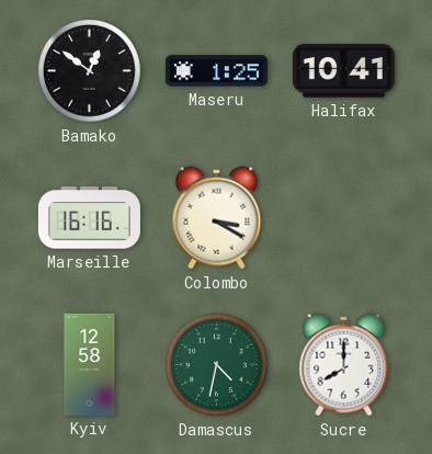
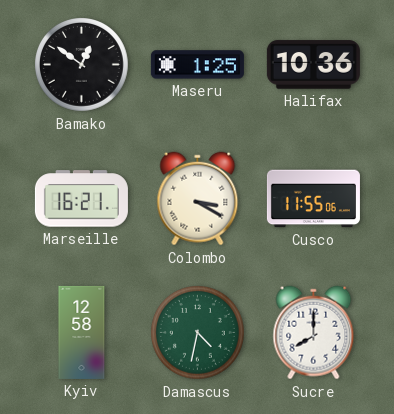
Halifax: 10:41 -> 10:36
Marseille: 16:16 -> 16:21
Cusco: none -> 11:55
